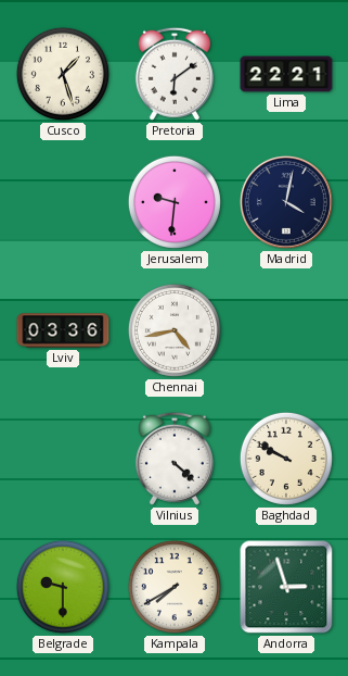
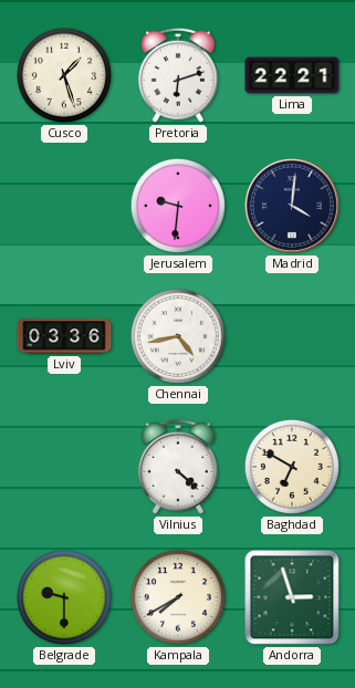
Pretoria: 6:09 -> 6:12
Madrid: 4:02 -> 4:01
Baghdad: 9:50 -> 6:50
